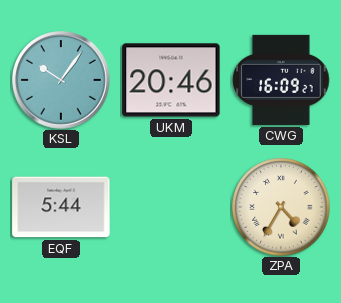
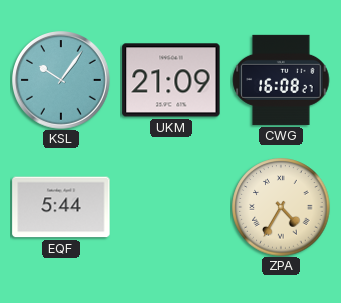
UKM: 20:46 -> 21:09
CWG: 16:09 -> 16:08
